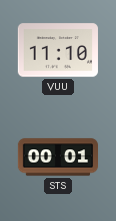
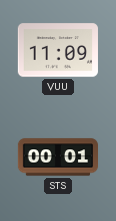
VUU: 11:10 -> 11:09
